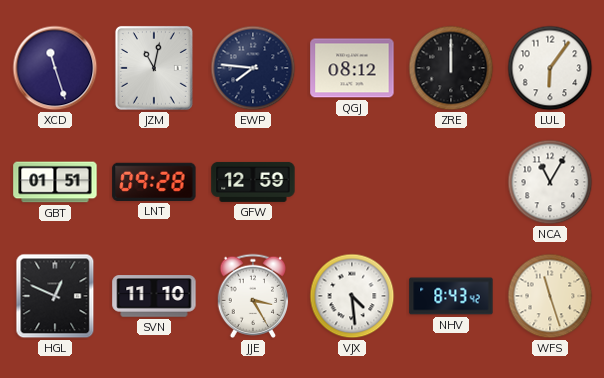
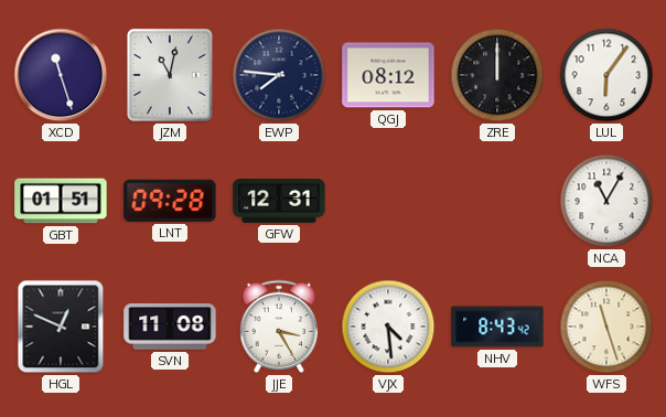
GFW: 12:59 -> 12:31
SVN: 11:10 -> 11:08
